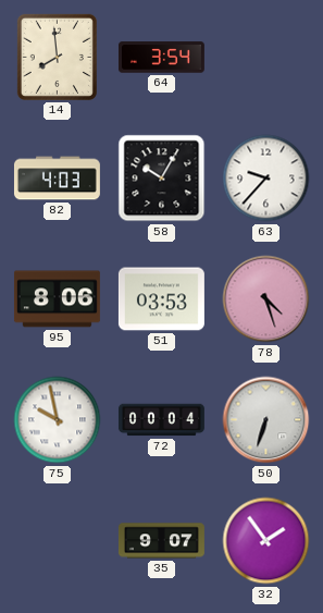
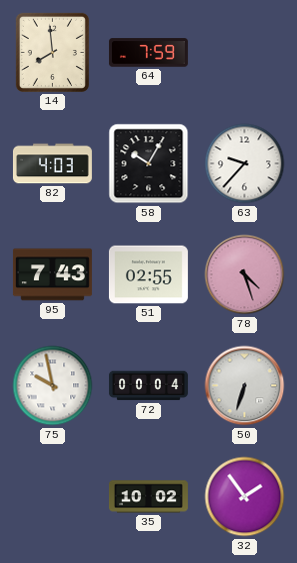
64: 3:54 -> 7:59
95: 8:06 -> 7:43
51: 03:53 -> 02:55
35: 9:07 -> 10:02
